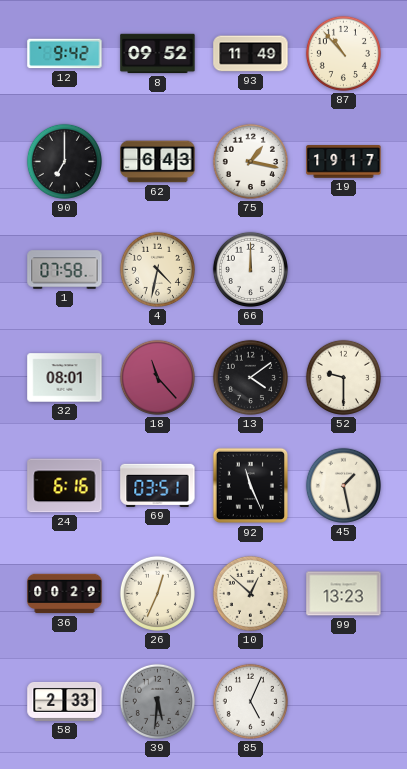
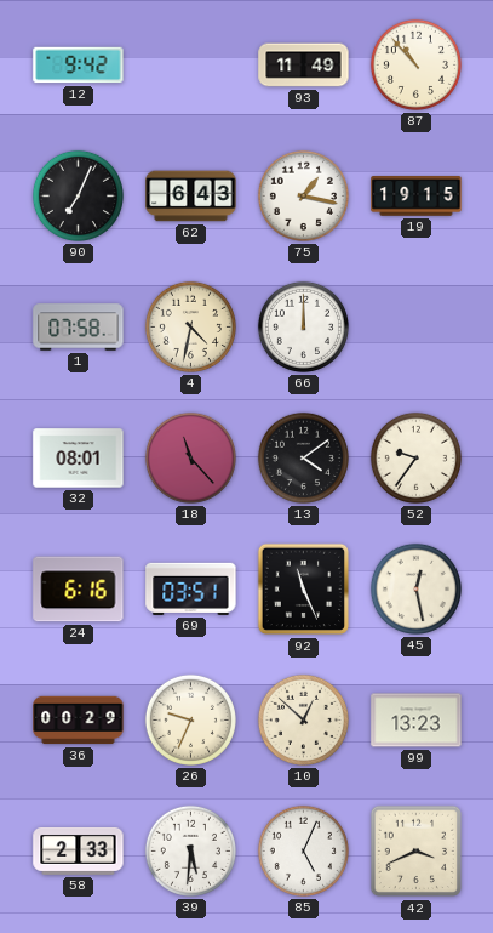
8: 09:52 -> none
90: 7:00 -> 7:04
19: 19:17 -> 19:15
52: 9:30 -> 9:36
45: 1:28 -> 12:28
26: 12:34 -> 9:34
39 dial: grey -> white
42: none -> 3:41
